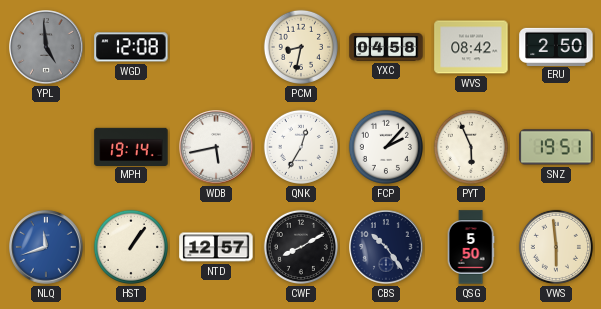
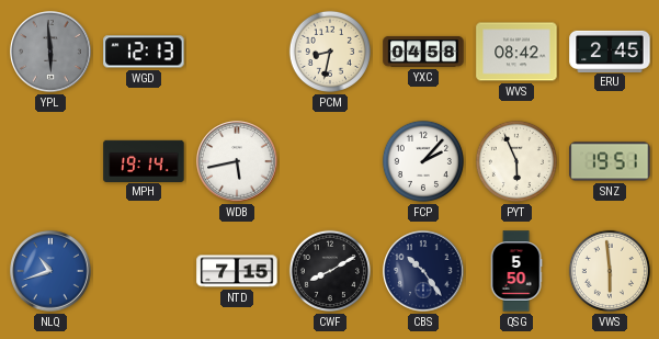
YPL: 4:59 -> 5:59
WGD: 12:08 -> 12:13
ERU: 2:50 -> 2:45
QNK: 12:35 -> none
NLQ: 11:42 -> 10:42
HST: 1:06 -> none
NTD: 12:57 -> 7:15
